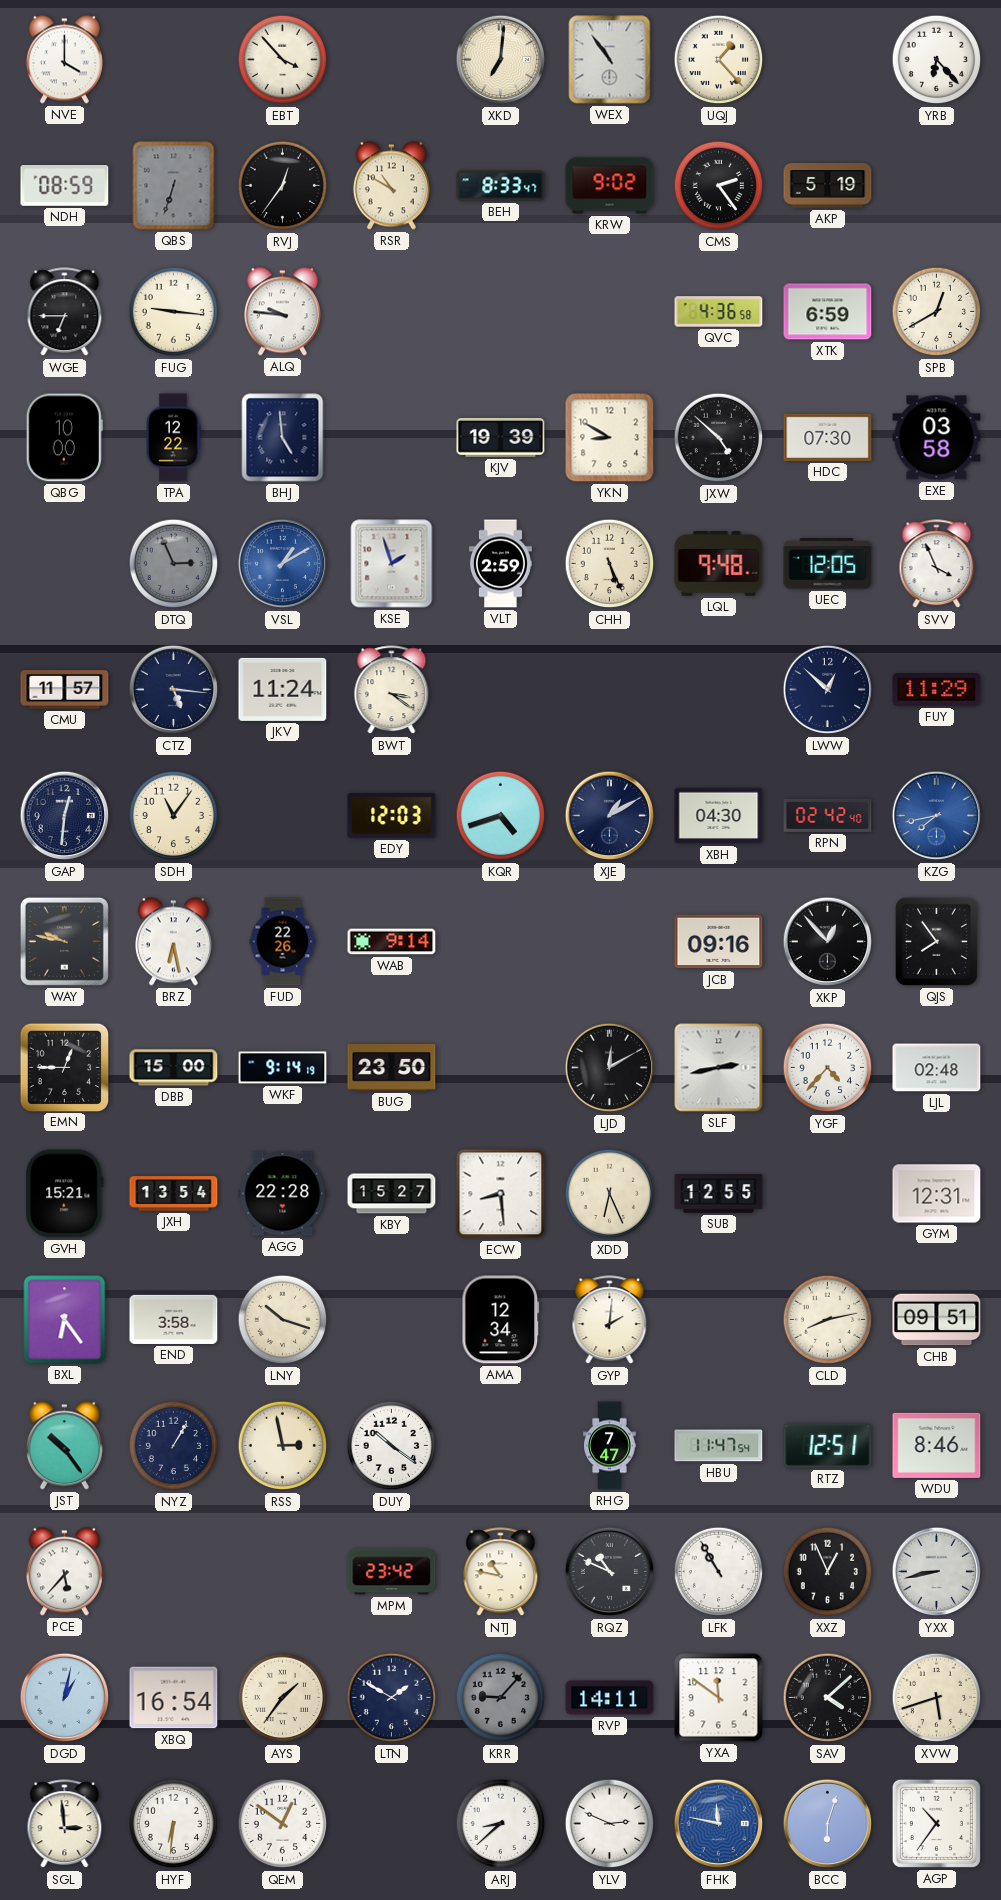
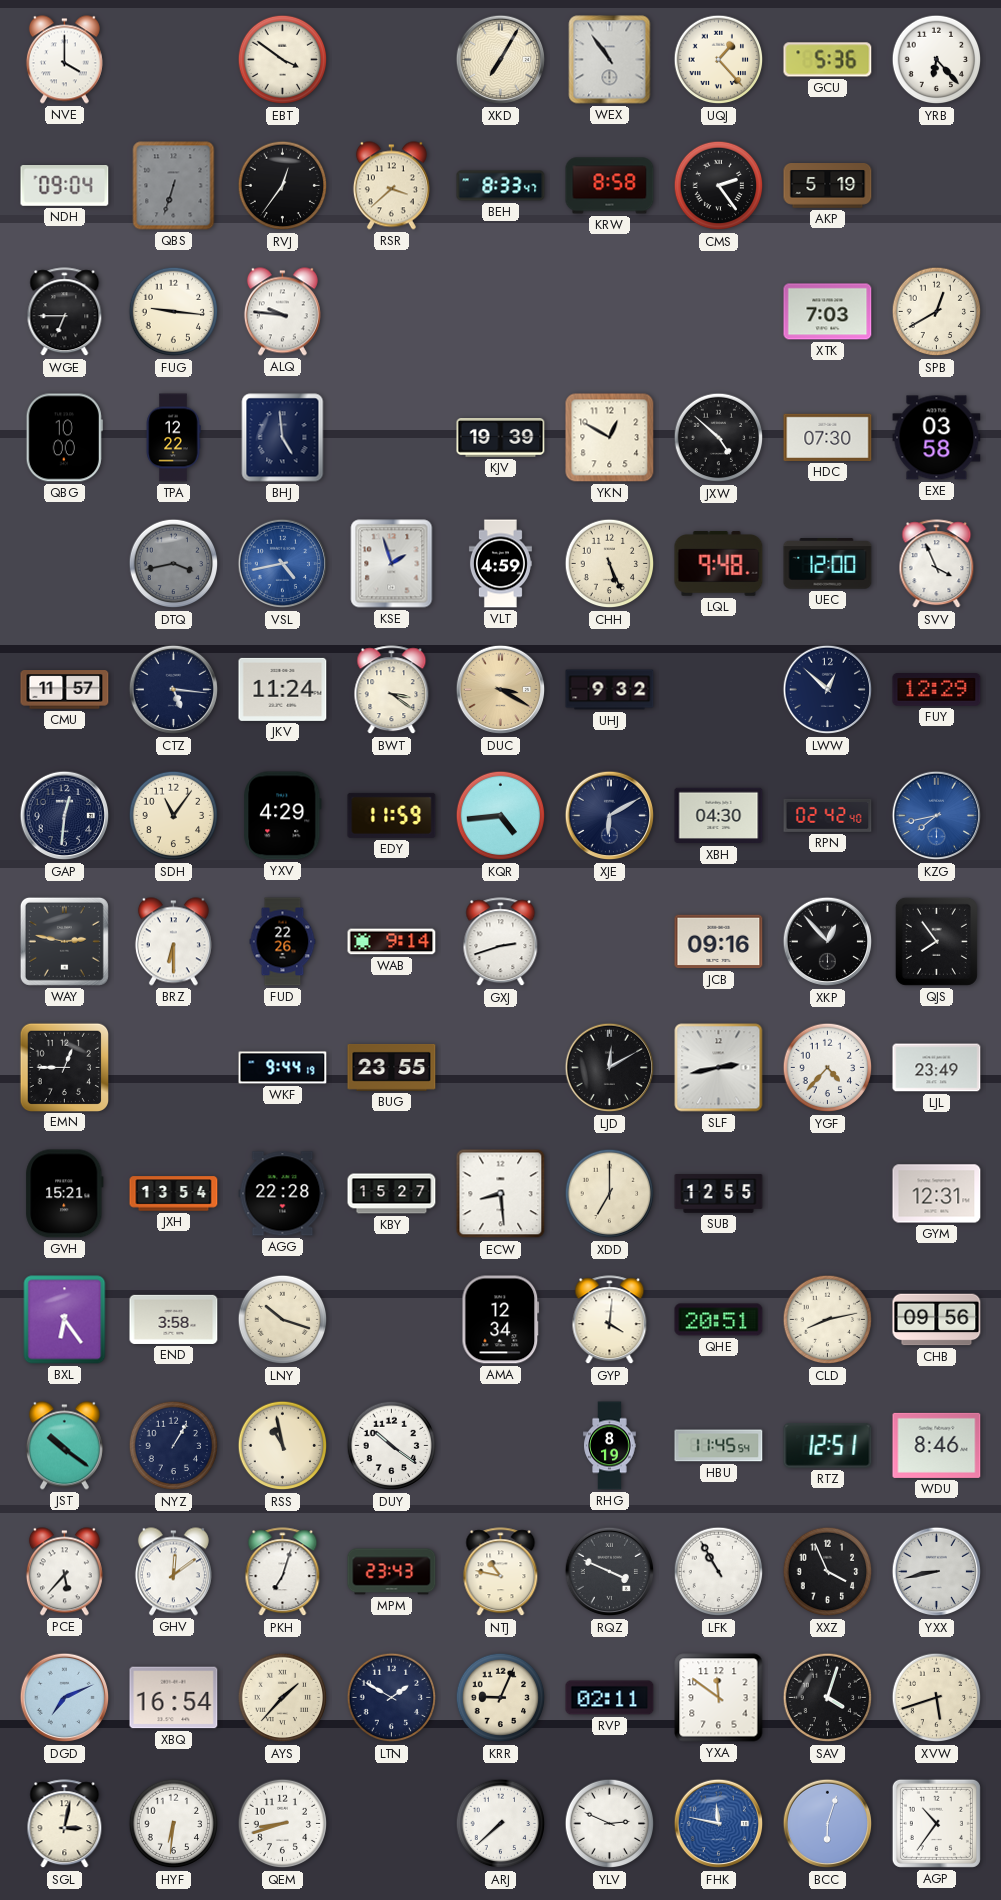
EBT: 3:53 -> 3:51
XKD: 7:01 -> 7:05
GCU: none -> 5:36
NDH: 08:59 -> 09:04
RSR: 10:50 -> 3:38
KRW: 9:02 -> 8:58
QVC: 4:36 -> none
XTK: 6:59 -> 7:03
YKN: 8:50 -> 12:50
DTQ: 2:56 -> 3:43
VSL: 1:10 -> 4:43
VLT: 2:59 -> 4:59
UEC: 12:05 -> 12:00
DUC: none -> 3:20
UHJ: none -> 9:32
FUY: 11:29 -> 12:29
YXV: none -> 4:29
EDY: 12:03 -> 11:59
KQR: 4:42 -> 4:44
XJE: 1:10 -> 6:10
WAY: 9:47 -> 2:47
BRZ: 6:28 -> 6:30
GXJ: none -> 2:42
DBB: 15:00 -> none
WKF: 9:14 -> 9:44
BUG: 23:50 -> 23:55
LJL: 02:48 -> 23:49
XDD: 6:26 -> 7:00
GYP: 2:01 -> 4:01
QHE: none -> 20:51
CHB: 09:51 -> 09:56
JST: 10:24 -> 10:21
RSS: 2:58 -> 10:58
RHG: 7:47 -> 8:19
HBU: 11:47 -> 11:45
GHV: none -> 12:09
PKH: none -> 7:03
MPM: 23:42 -> 23:43
RQZ: 10:49 -> 3:49
XXZ: 12:56 -> 3:56
DGD: 1:02 -> 7:11
AYS: 1:36 -> 1:37
KRR: 9:07 -> 9:04
KRR dial: grey -> cream
RVP: 14:11 -> 02:11
SAV: 4:08 -> 4:03
SGL: 2:59 -> 3:02
QEM: 12:51 -> 8:42
ARJ: 8:38 -> 7:38
